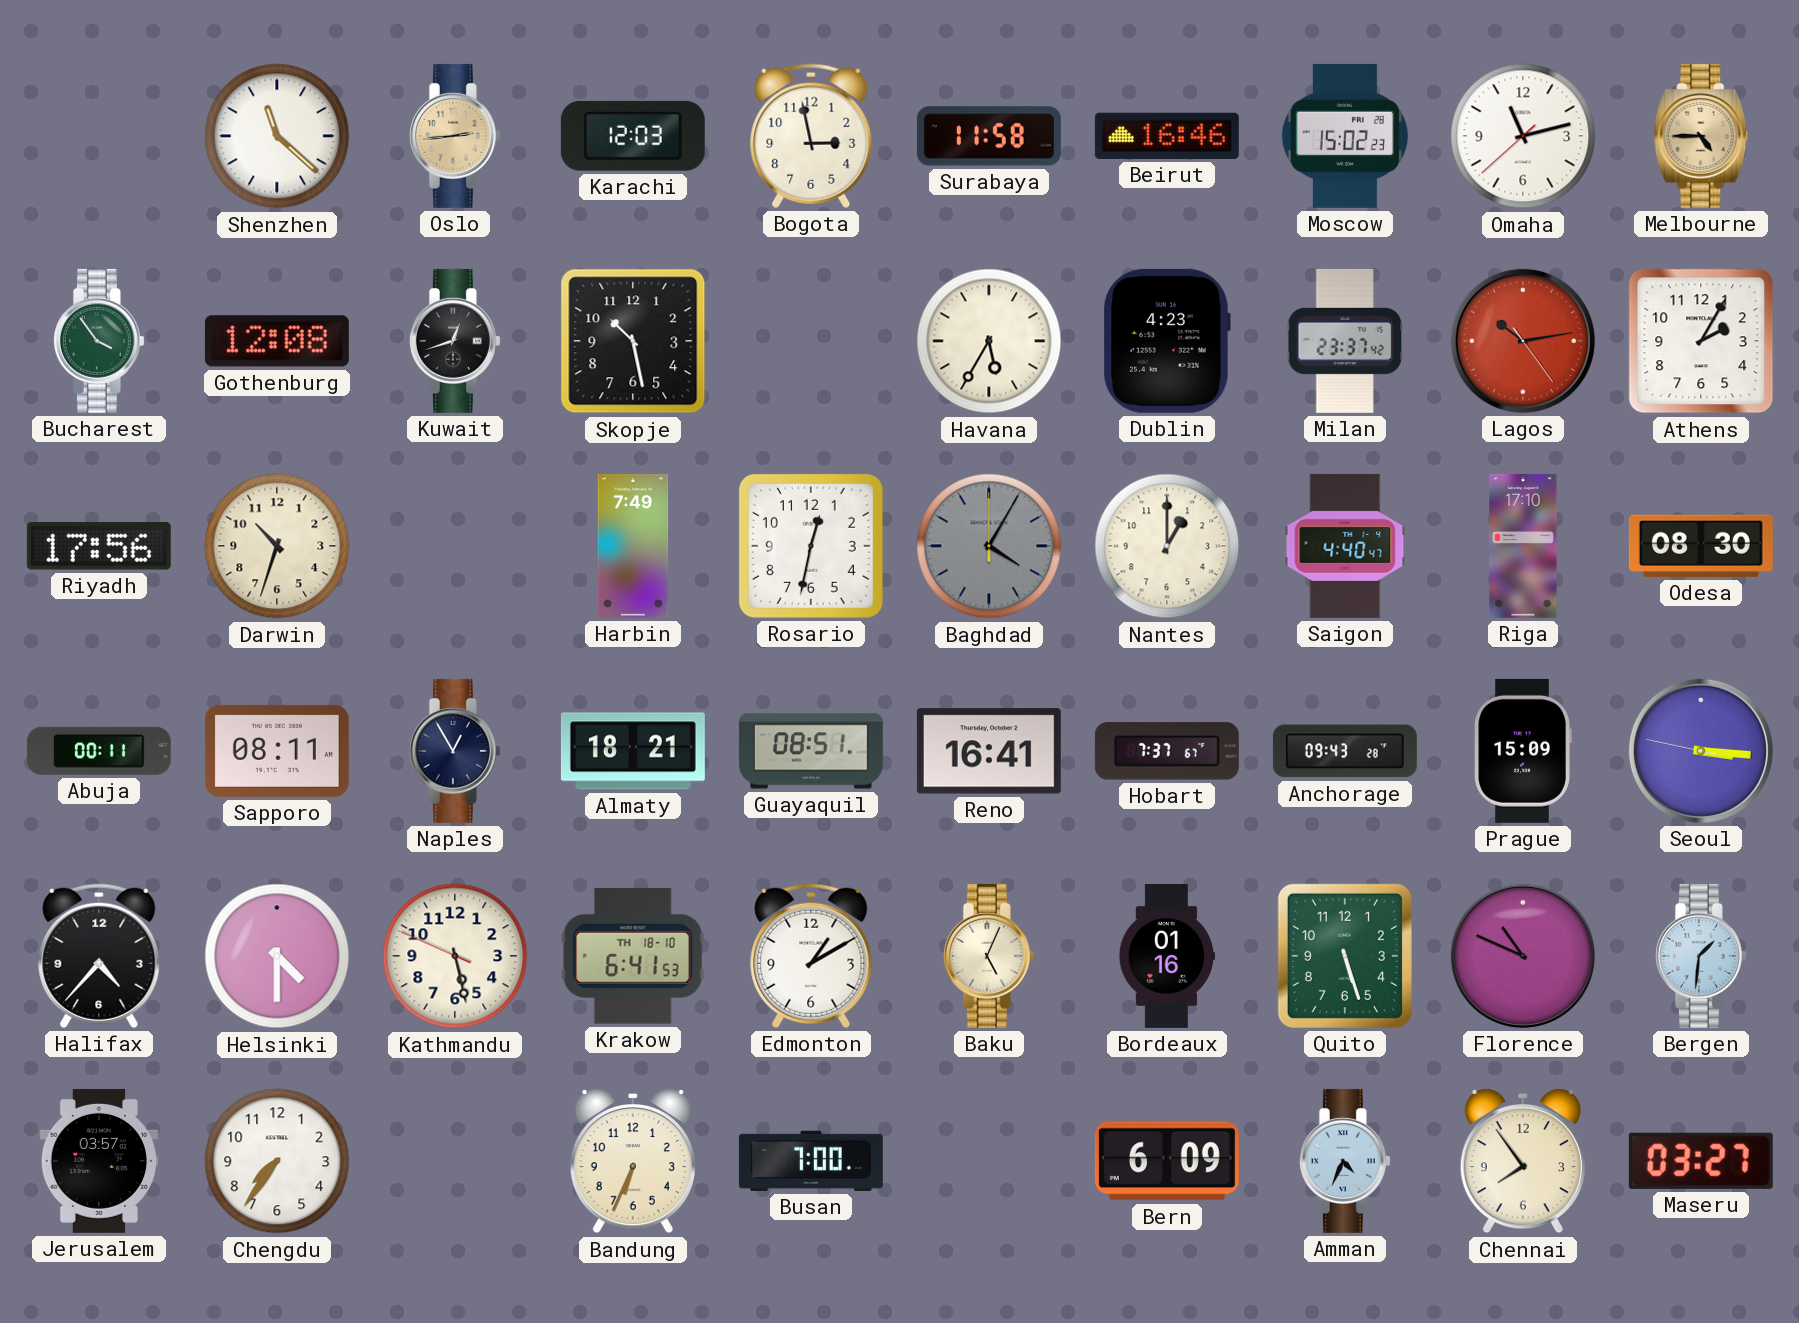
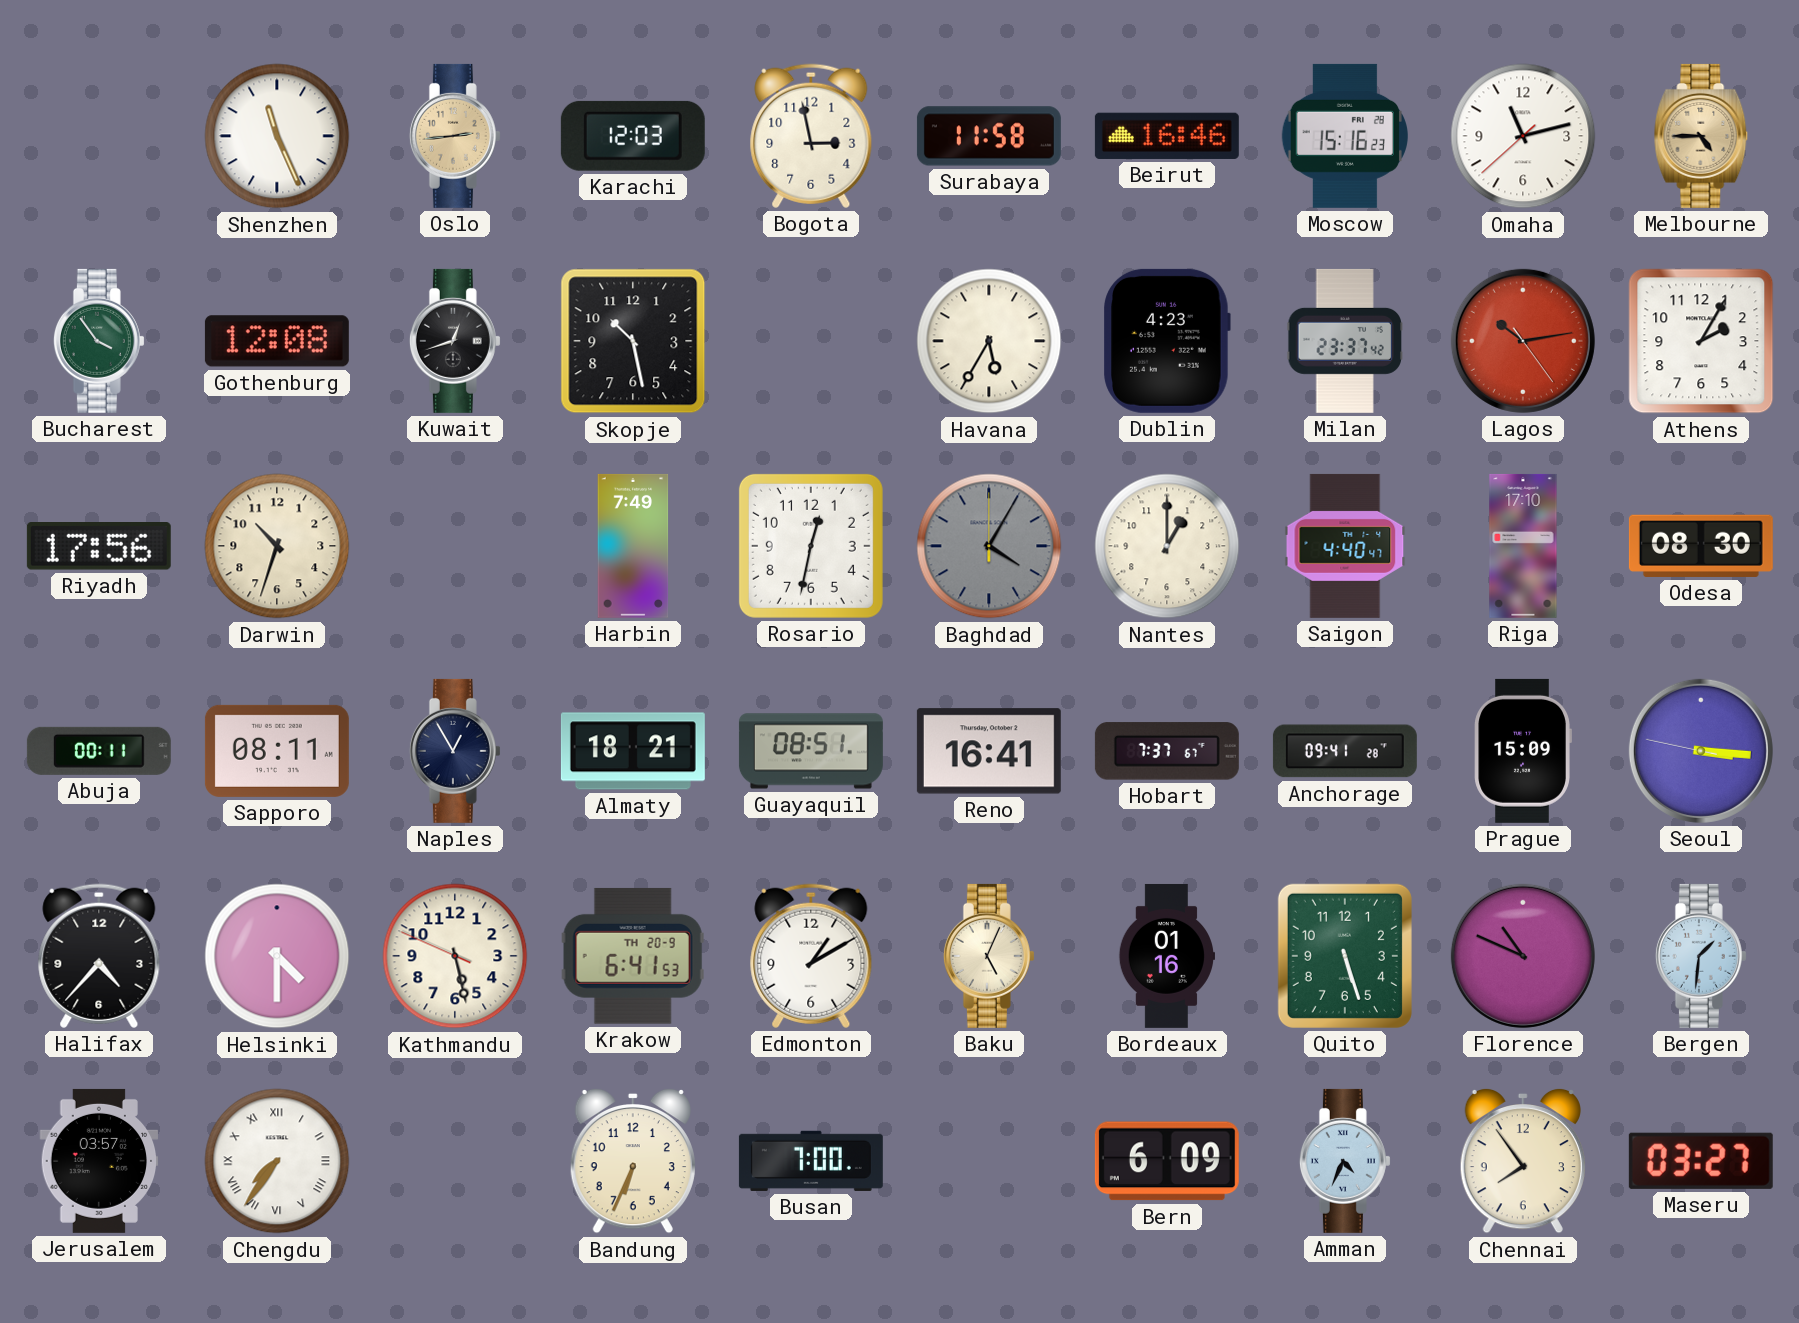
Shenzhen: 11:22 -> 11:26
Moscow: 15:02 -> 15:16
Anchorage: 09:43 -> 09:41
Krakow date: TH 18-10 -> TH 20-9
Chengdu numerals: Arabic -> Roman
